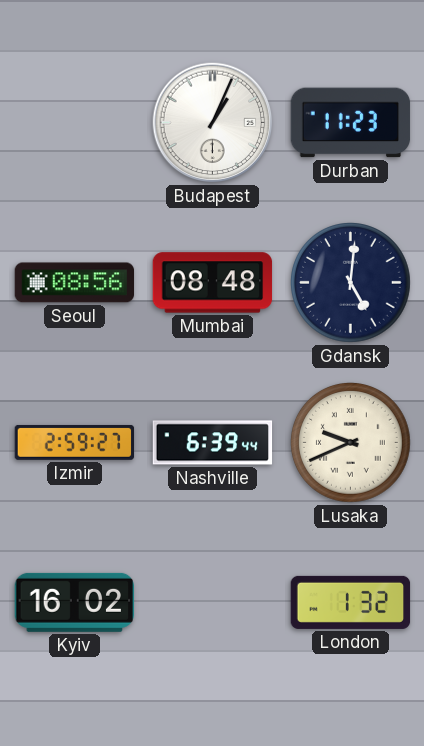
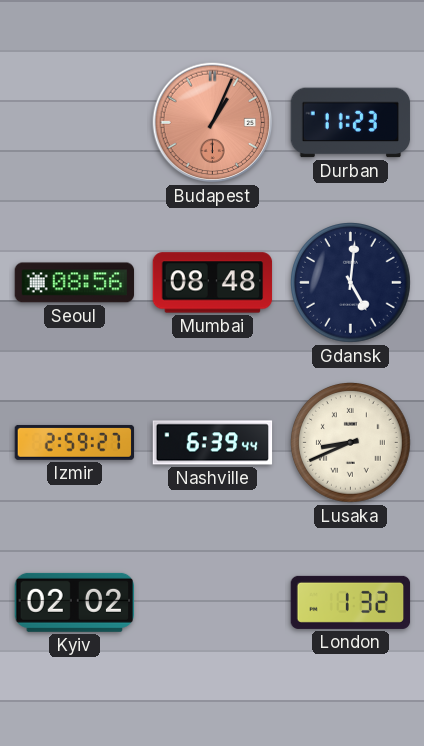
Budapest dial: white -> salmon
Lusaka: 9:41 -> 8:41
Kyiv: 16:02 -> 02:02
